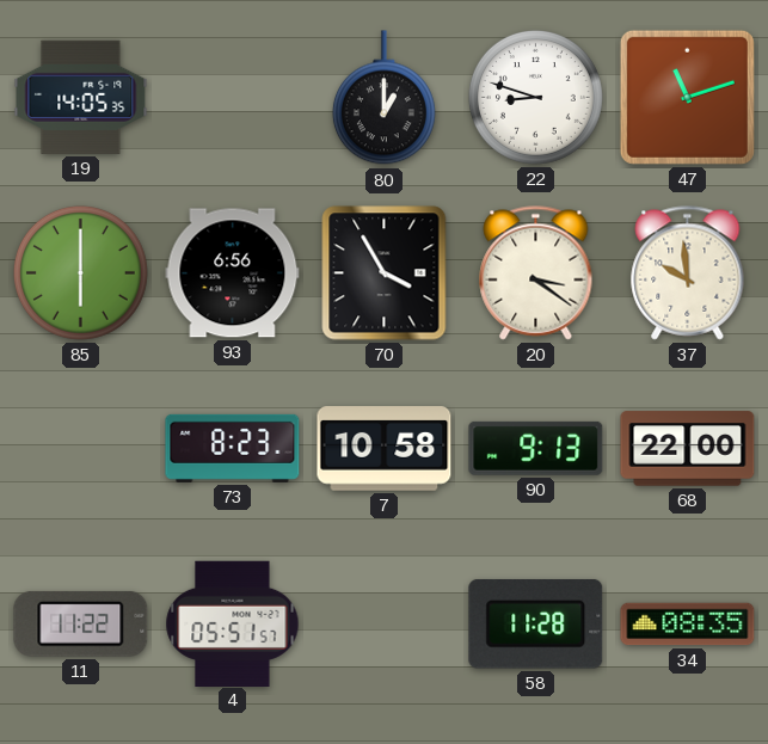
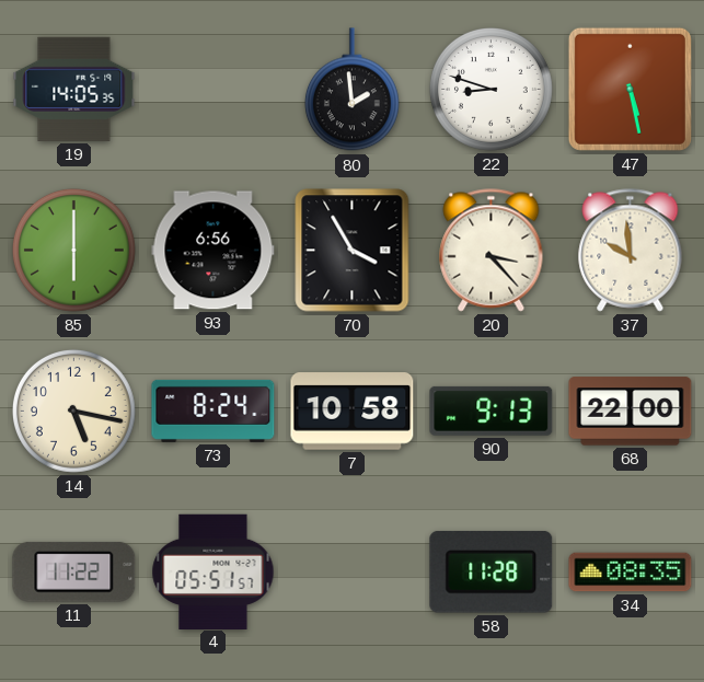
80: 1:00 -> 1:59
47: 11:12 -> 5:28
20: 3:21 -> 3:23
14: none -> 5:17
73: 8:23 -> 8:24
